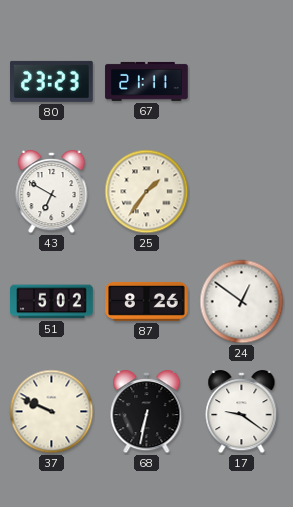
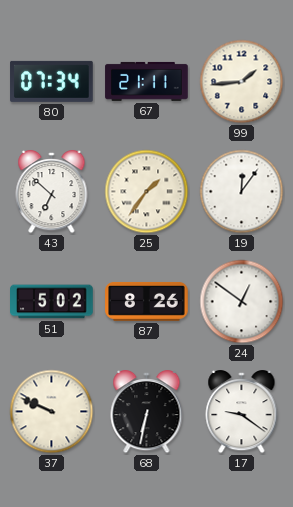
80: 23:23 -> 07:34
99: none -> 1:44
43: 6:50 -> 6:52
19: none -> 12:06
